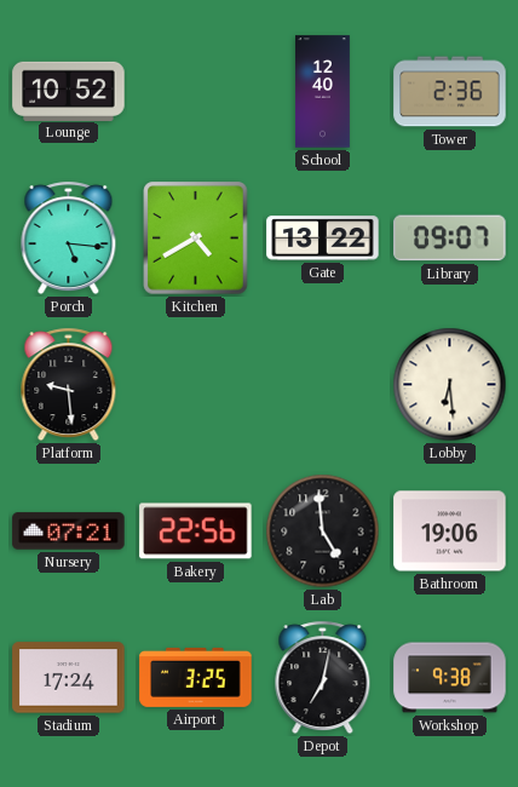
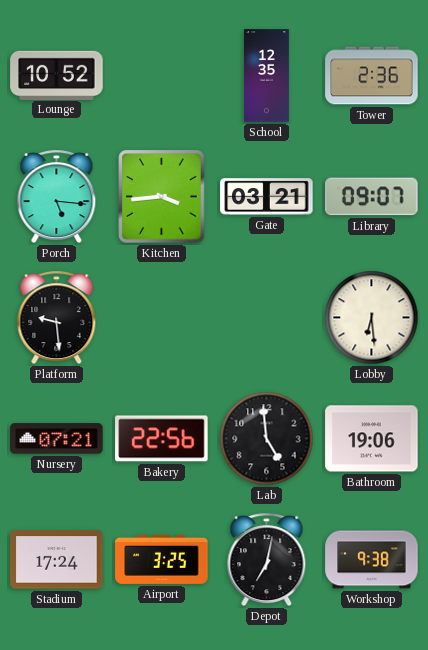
School: 12:40 -> 12:35
Kitchen: 4:40 -> 3:44
Gate: 13:22 -> 03:21
